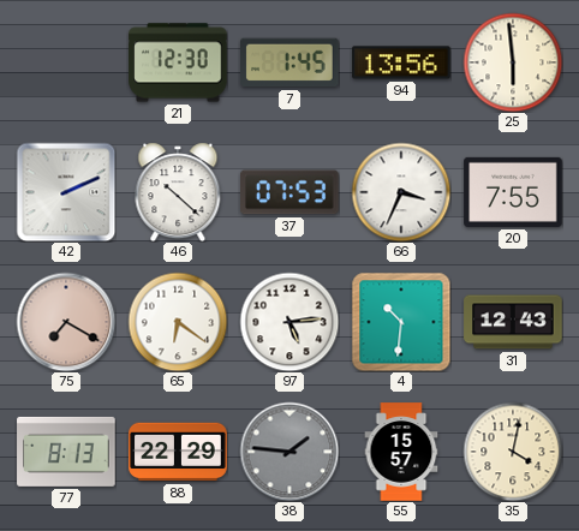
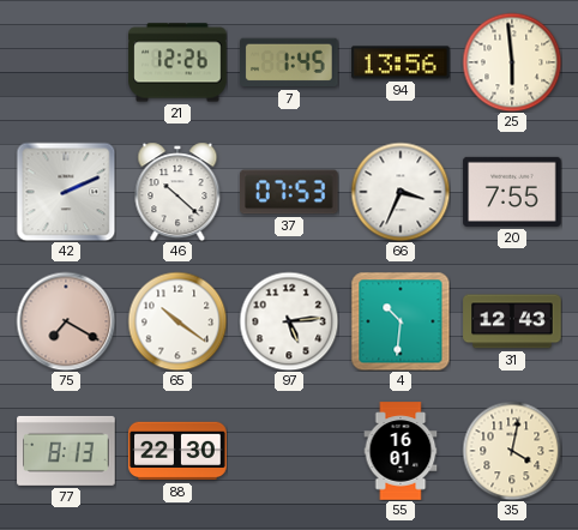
21: 12:30 -> 12:26
65: 6:21 -> 10:21
88: 22:29 -> 22:30
38: 1:46 -> none
55: 15:57 -> 16:01
